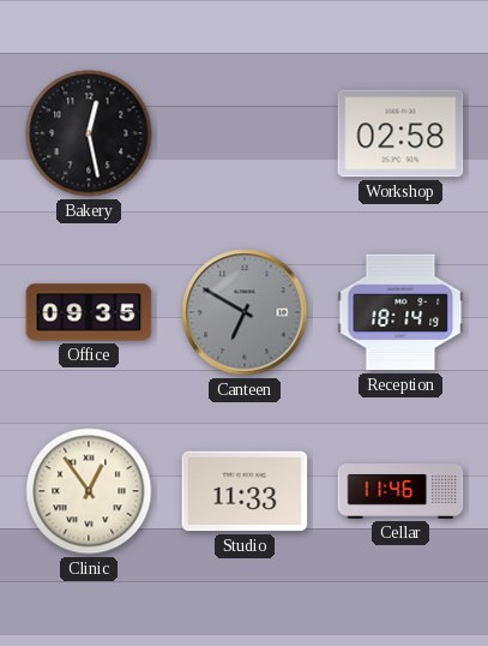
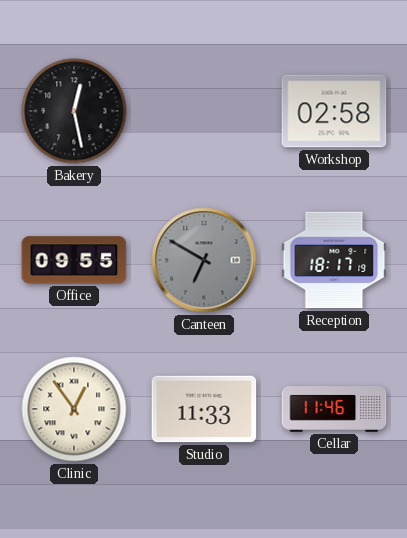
Office: 09:35 -> 09:55
Reception: 18:14 -> 18:17
